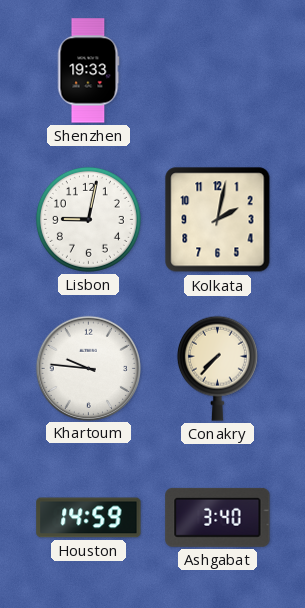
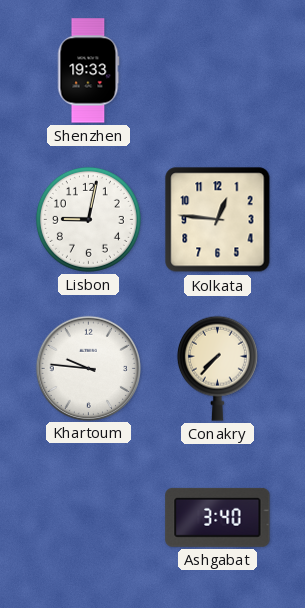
Kolkata: 2:02 -> 12:46
Houston: 14:59 -> none
